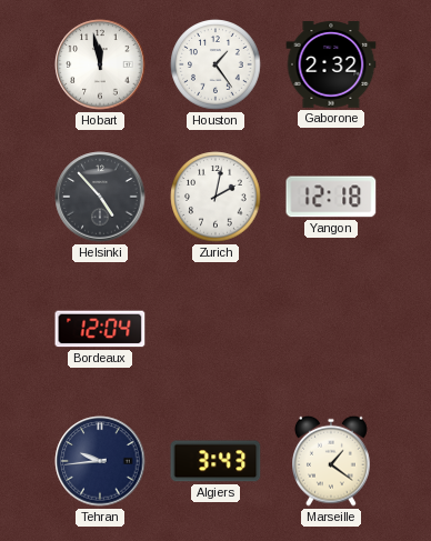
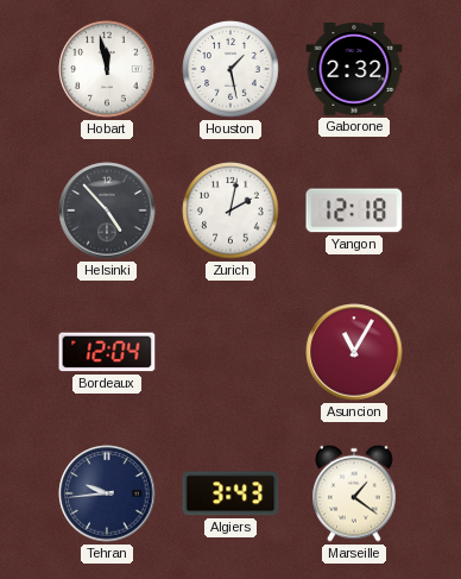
Houston: 1:24 -> 1:28
Asuncion: none -> 11:05
